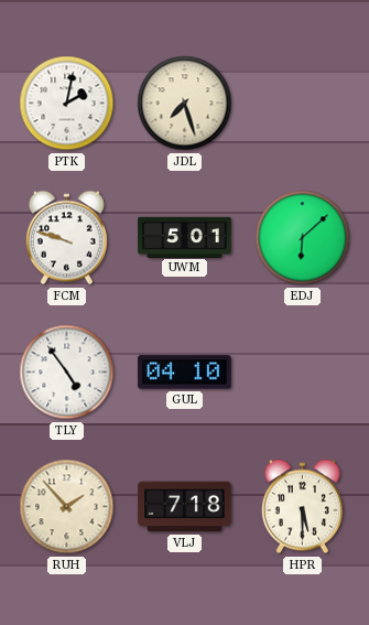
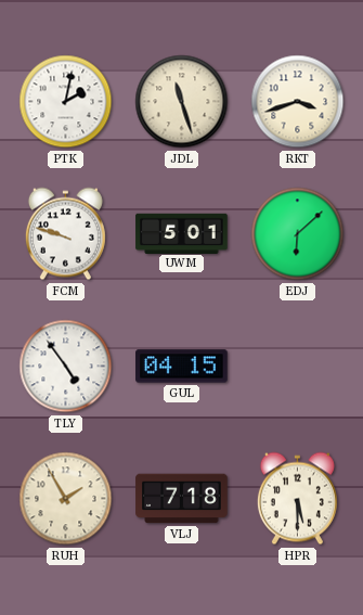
JDL: 7:27 -> 11:27
RKT: none -> 3:42
GUL: 04:10 -> 04:15
RUH: 1:53 -> 1:55
